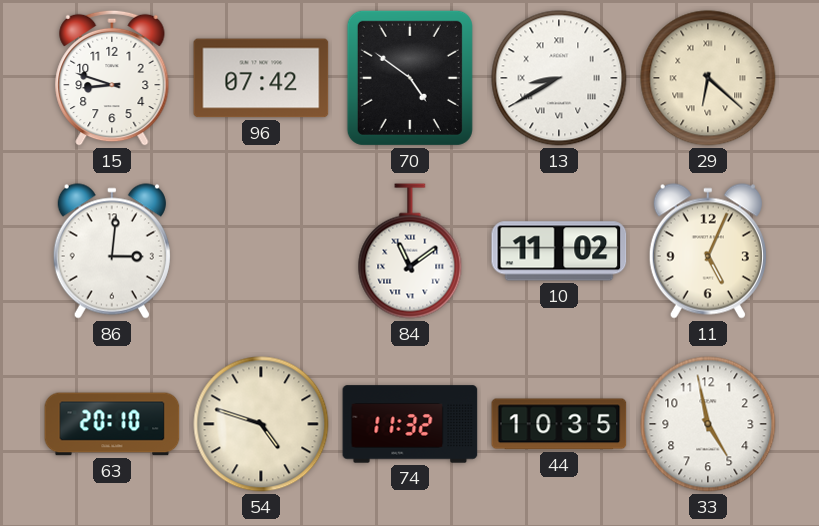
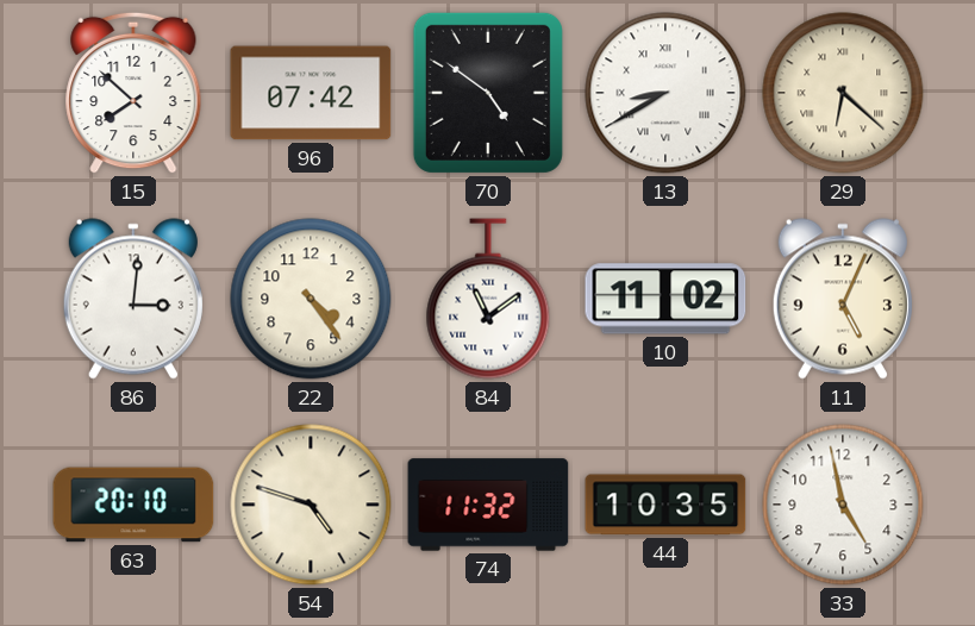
15: 8:48 -> 7:52
22: none -> 4:24
